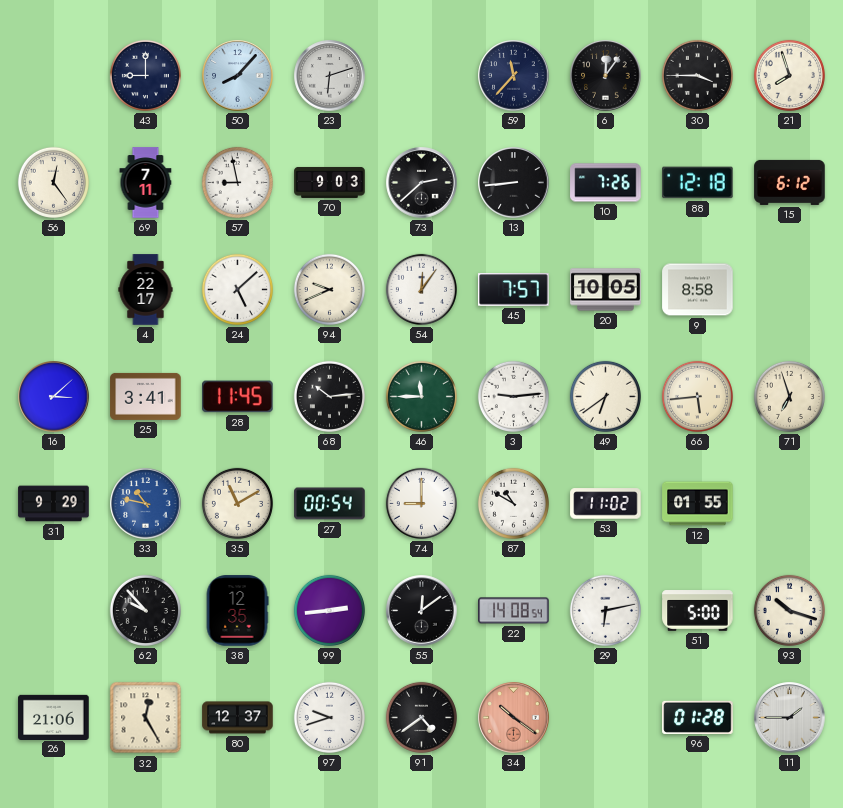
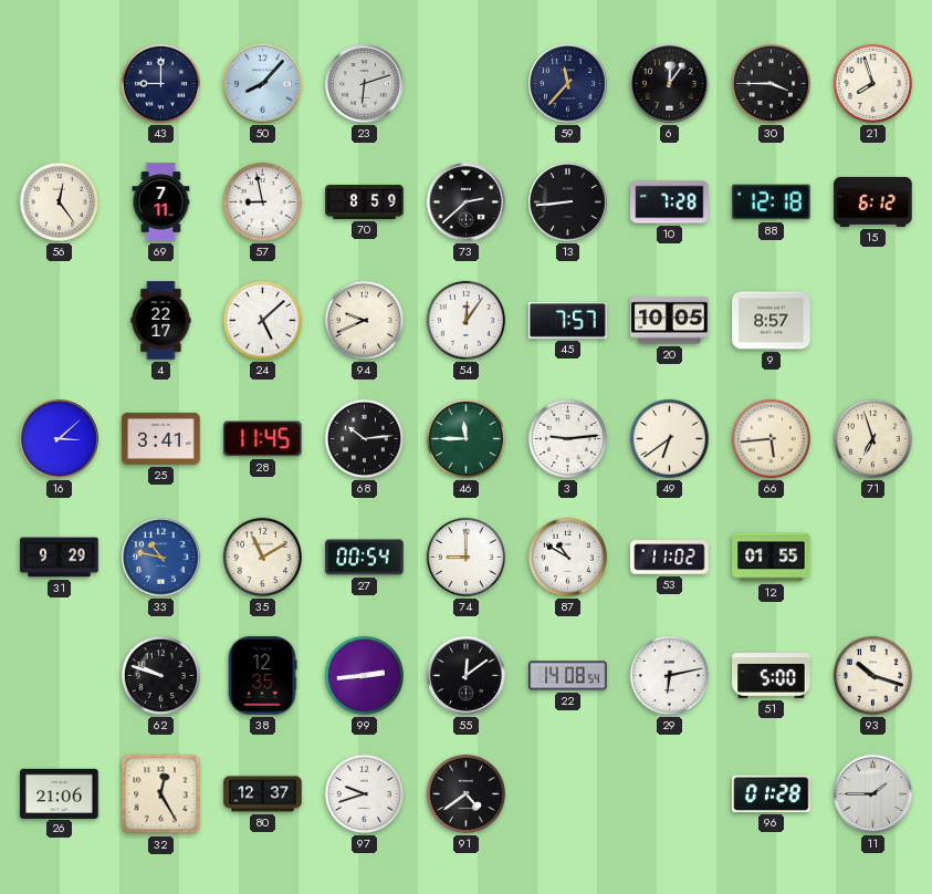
70: 9:03 -> 8:59
10: 7:26 -> 7:28
9: 8:58 -> 8:57
62: 9:53 -> 9:48
34: 10:21 -> none
